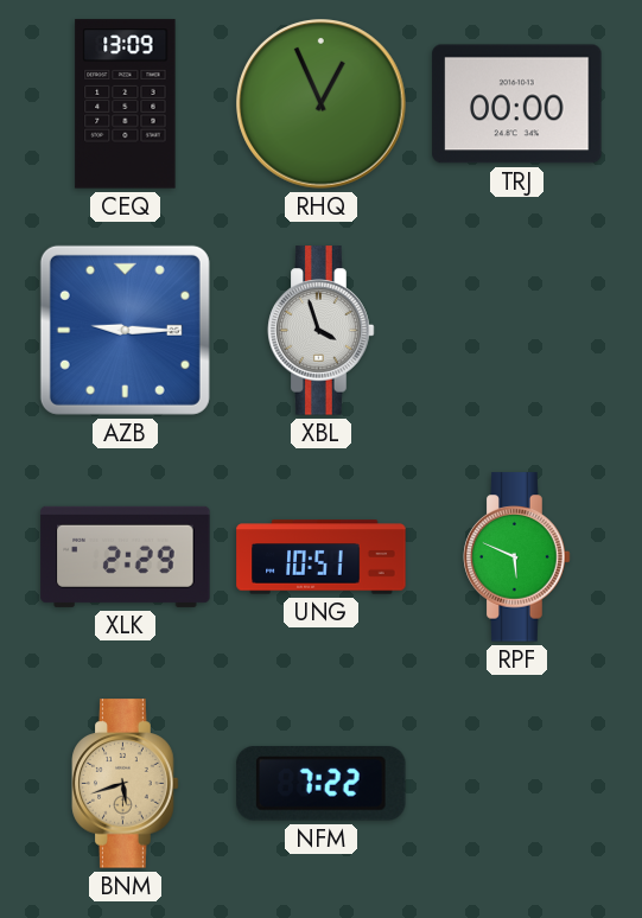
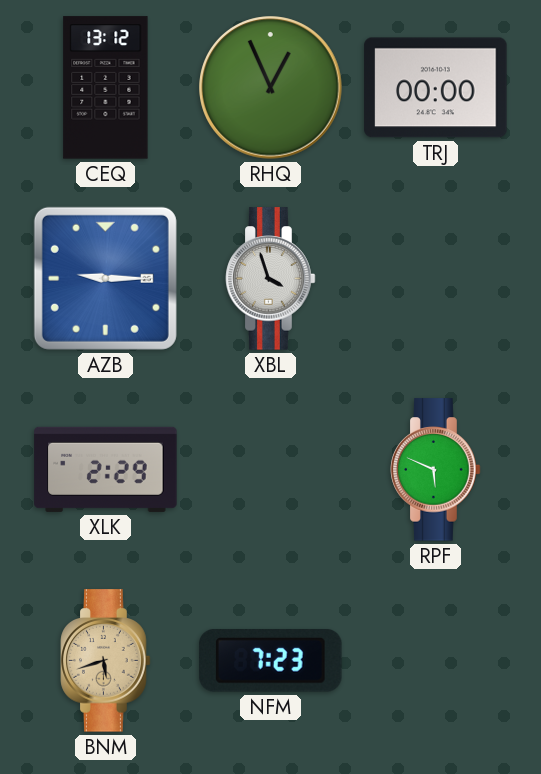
CEQ: 13:09 -> 13:12
UNG: 10:51 -> none
NFM: 7:22 -> 7:23
